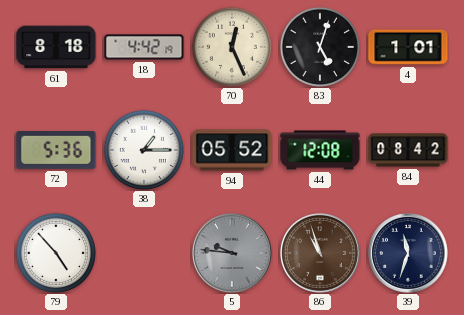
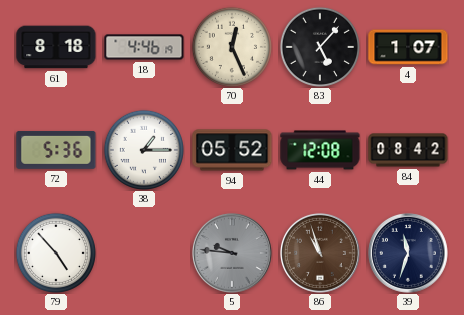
18: 4:42 -> 4:46
83: 5:03 -> 5:07
4: 1:01 -> 1:07
